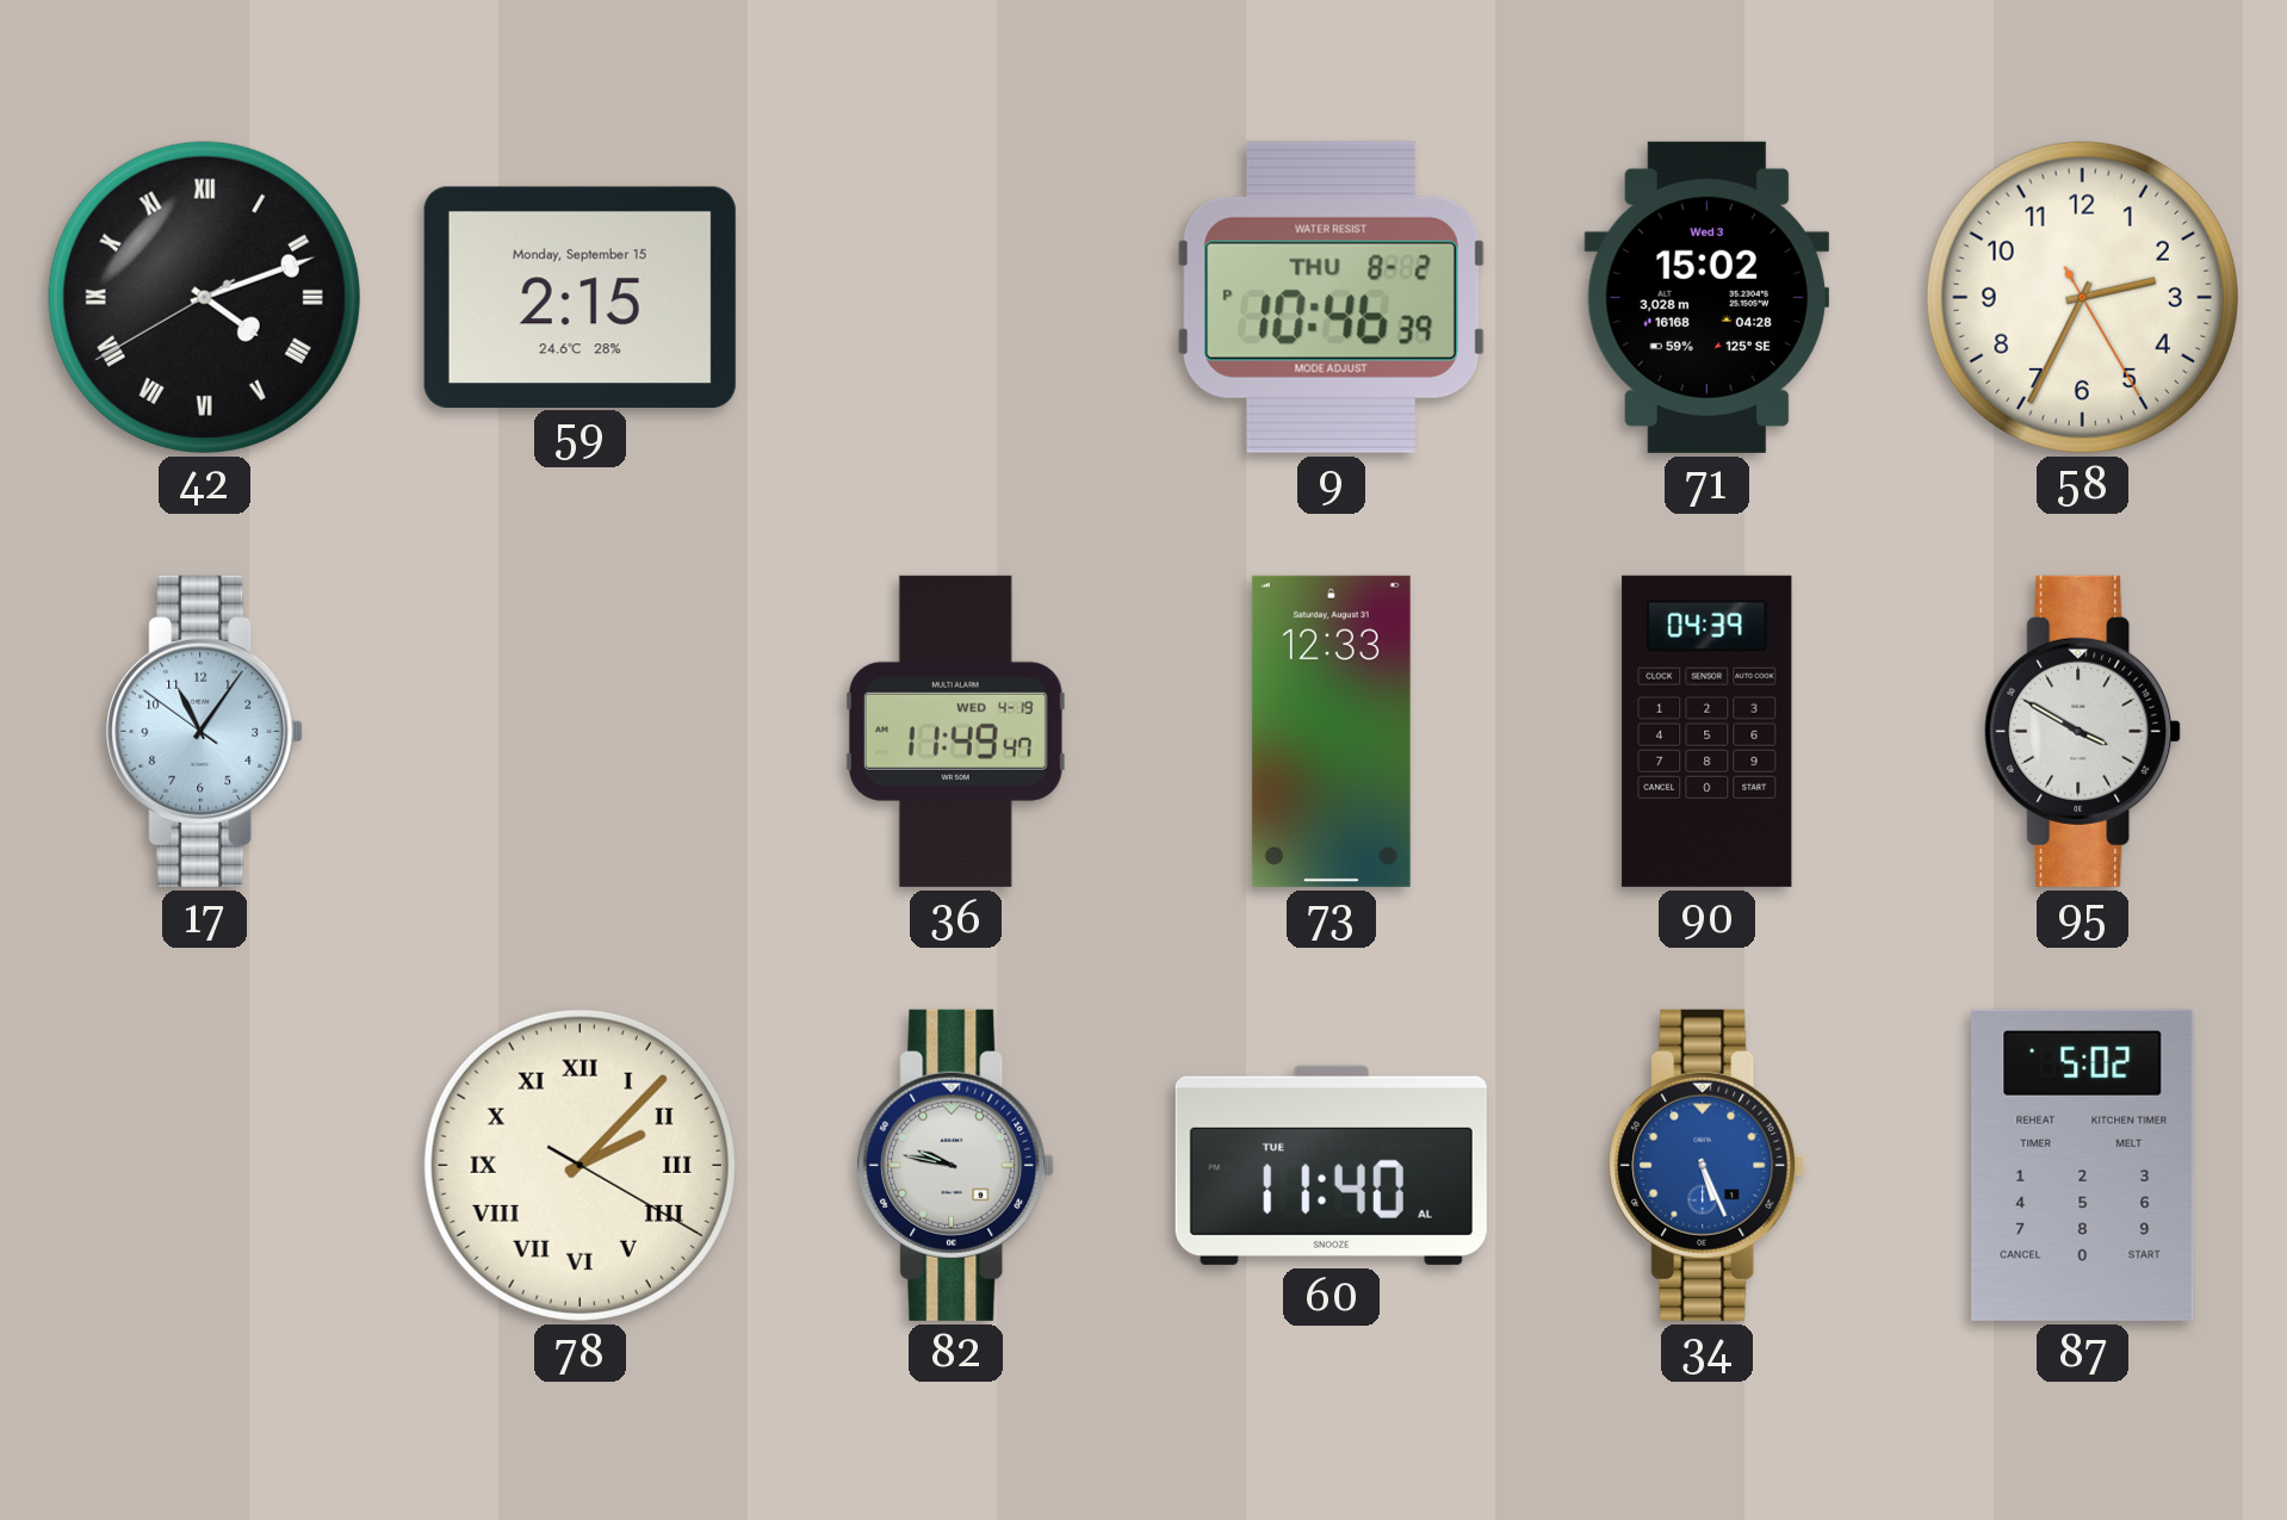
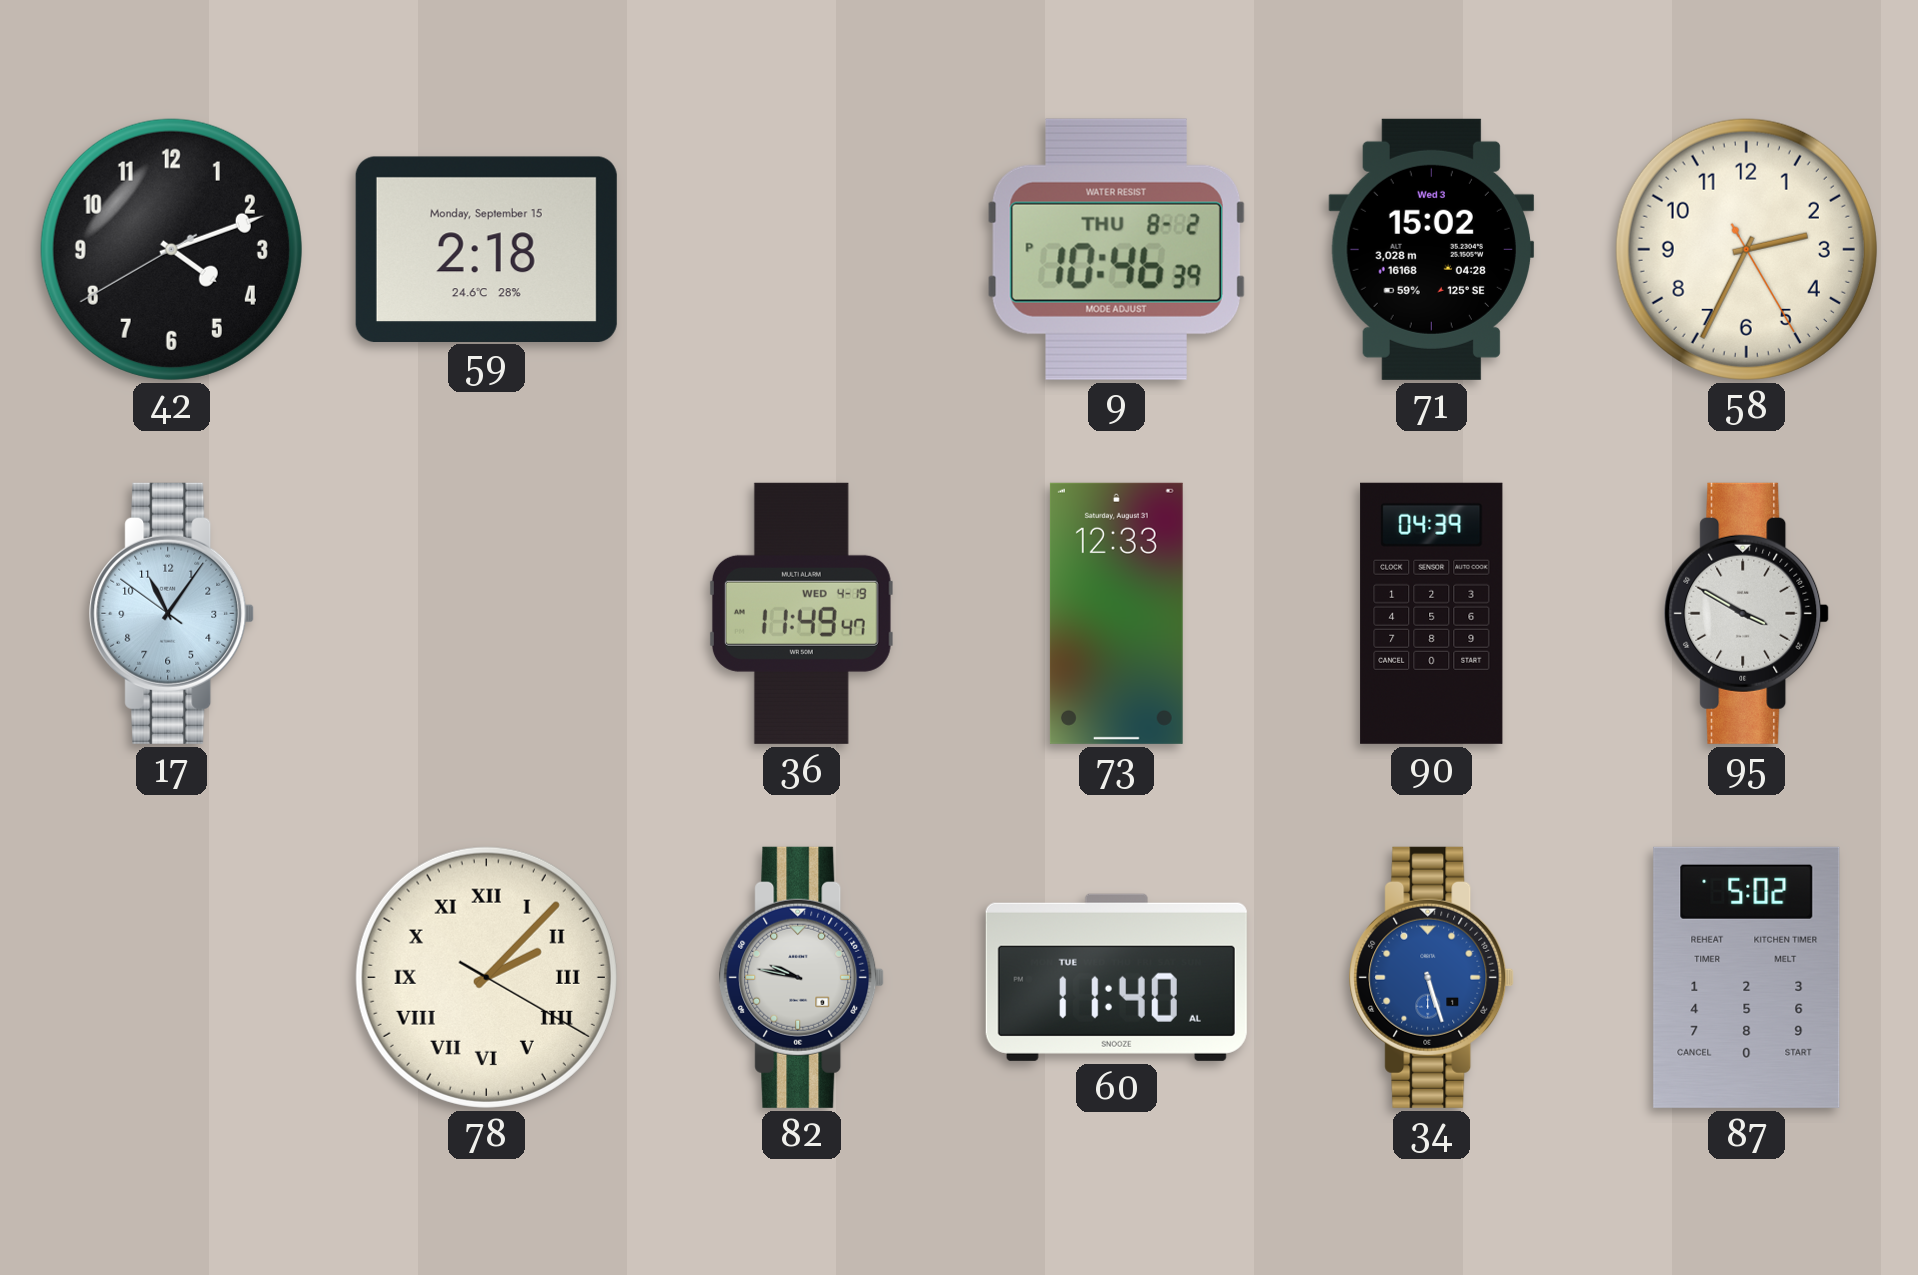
42 numerals: Roman -> Arabic
59: 2:15 -> 2:18
34: 5:26 -> 5:27
